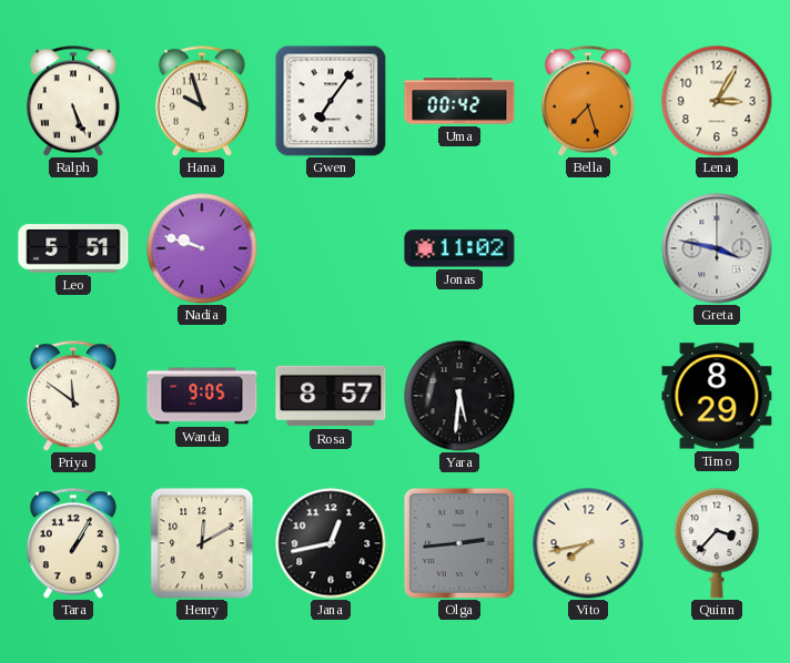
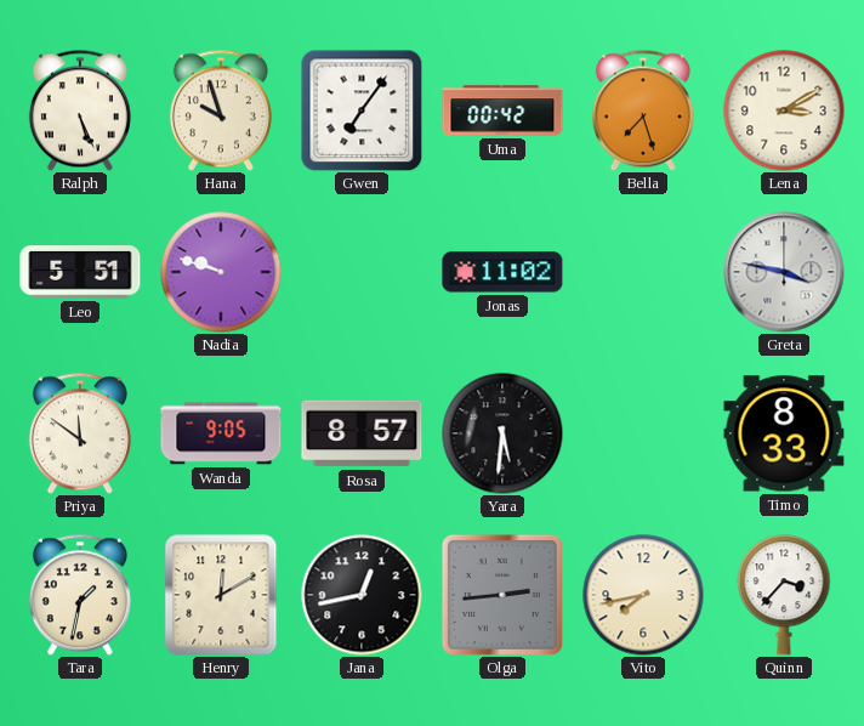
Lena: 3:05 -> 3:10
Timo: 8:29 -> 8:33
Tara: 1:05 -> 1:32
